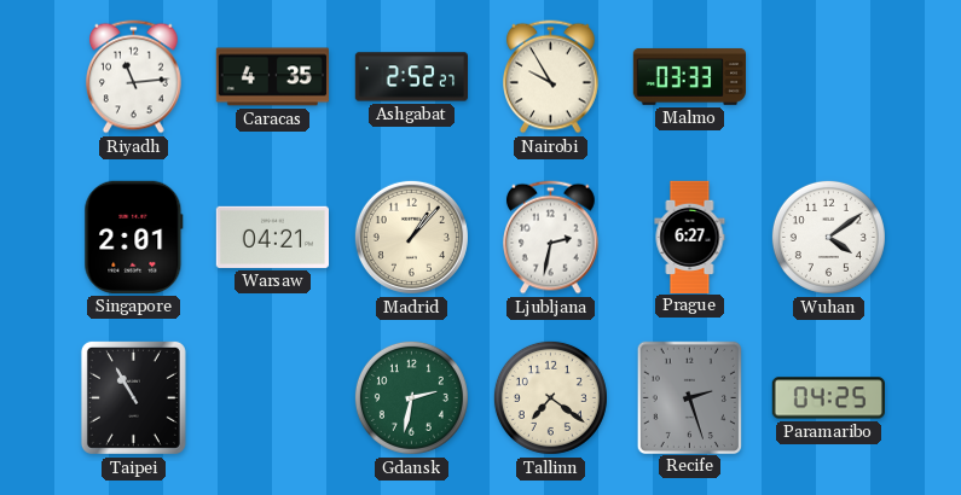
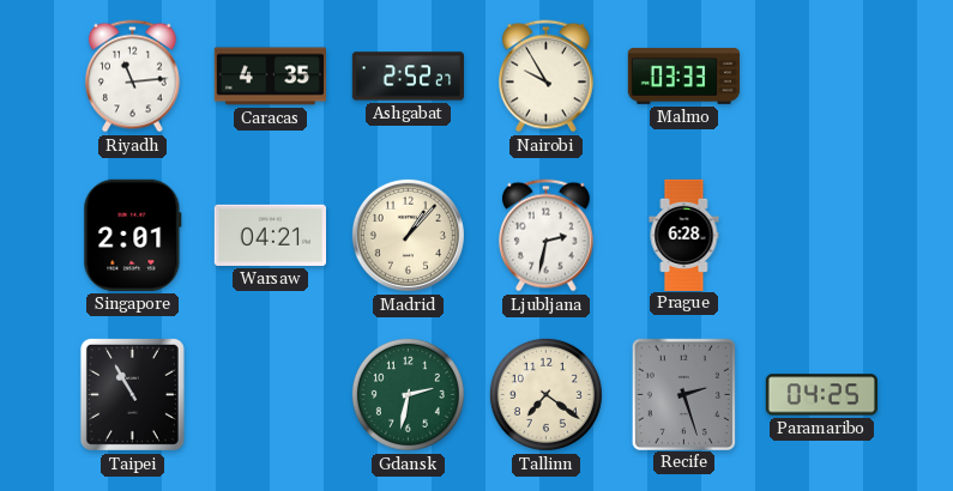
Prague: 6:27 -> 6:28
Wuhan: 4:09 -> none
